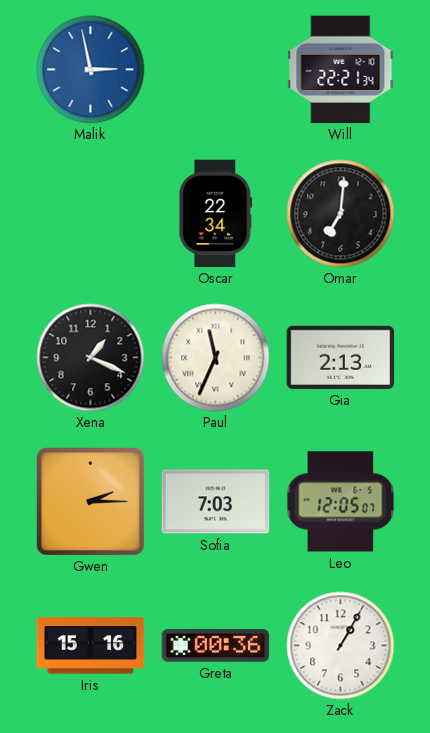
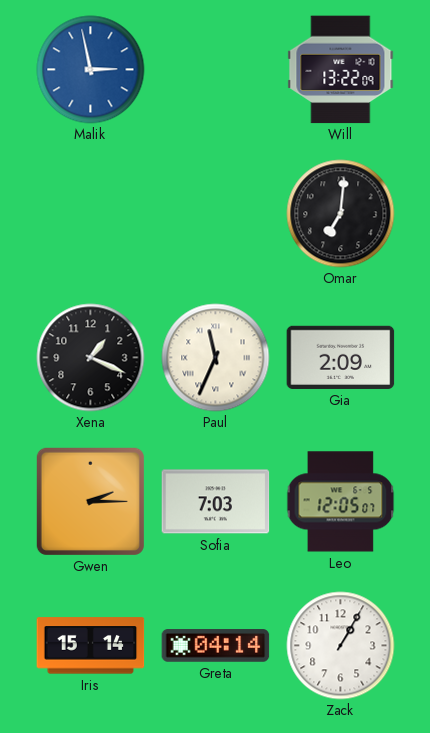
Will: 22:21 -> 13:22
Oscar: 22:34 -> none
Gia: 2:13 -> 2:09
Iris: 15:16 -> 15:14
Greta: 00:36 -> 04:14
